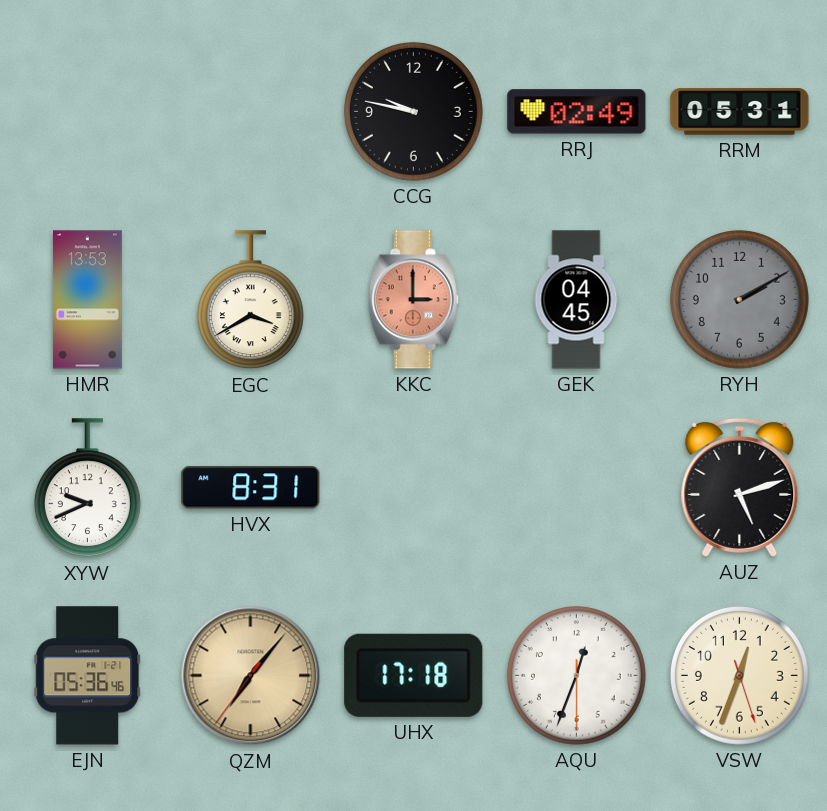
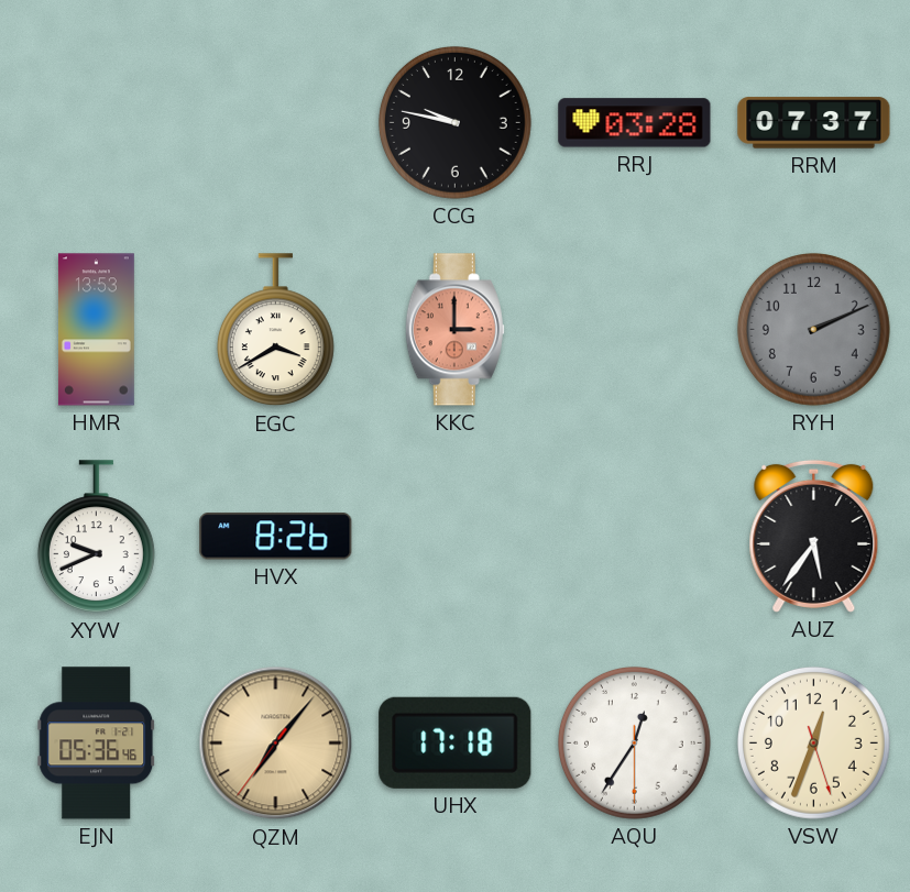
RRJ: 02:49 -> 03:28
RRM: 05:31 -> 07:37
GEK: 04:45 -> none
RYH: 2:10 -> 2:11
HVX: 8:31 -> 8:26
AUZ: 5:12 -> 5:36
AQU: 12:33 -> 12:35
